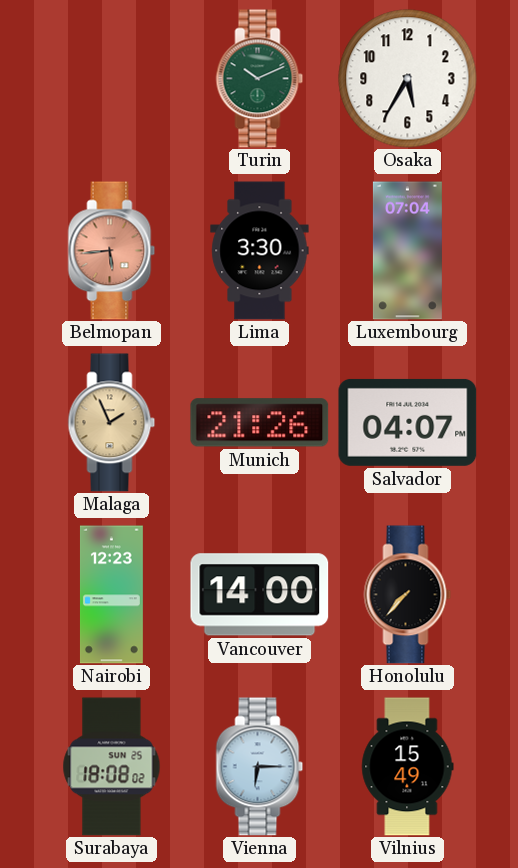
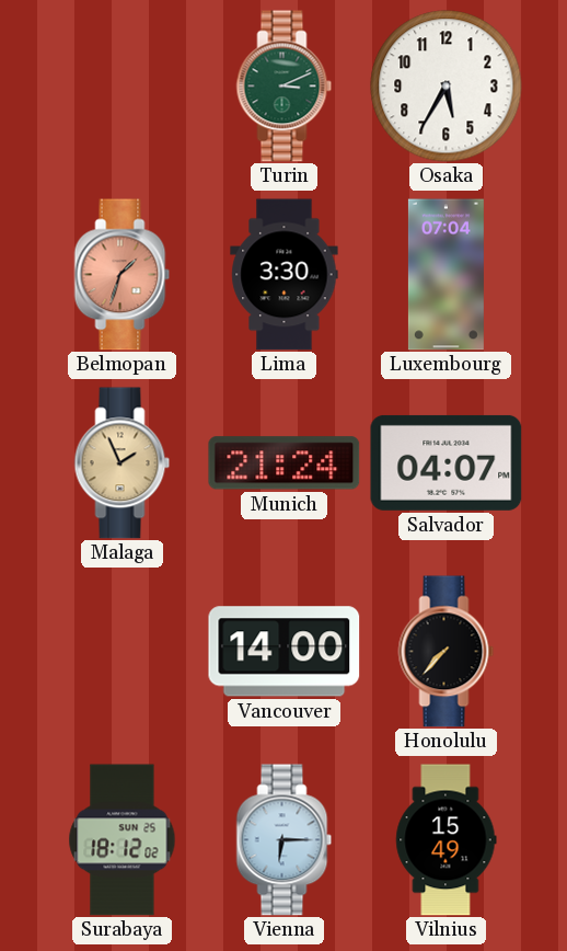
Turin: 10:11 -> 3:11
Belmopan: 5:44 -> 1:33
Munich: 21:26 -> 21:24
Nairobi: 12:23 -> none
Surabaya: 18:08 -> 18:12
